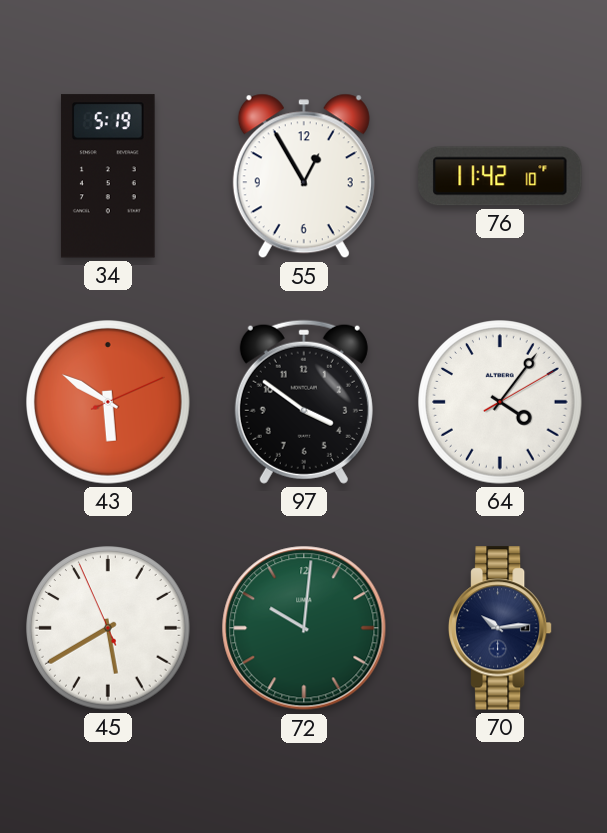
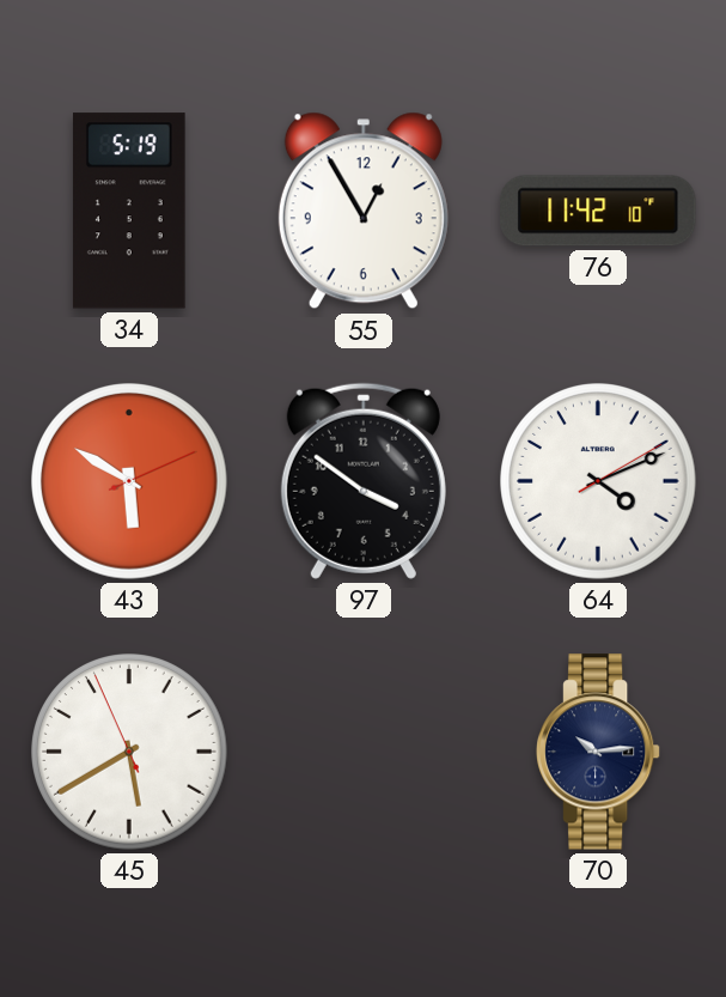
64: 4:06 -> 4:11
72: 10:01 -> none
